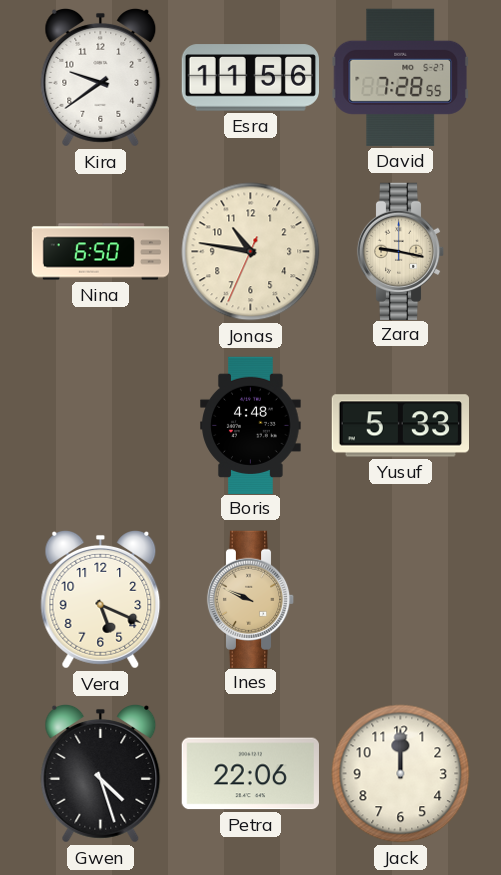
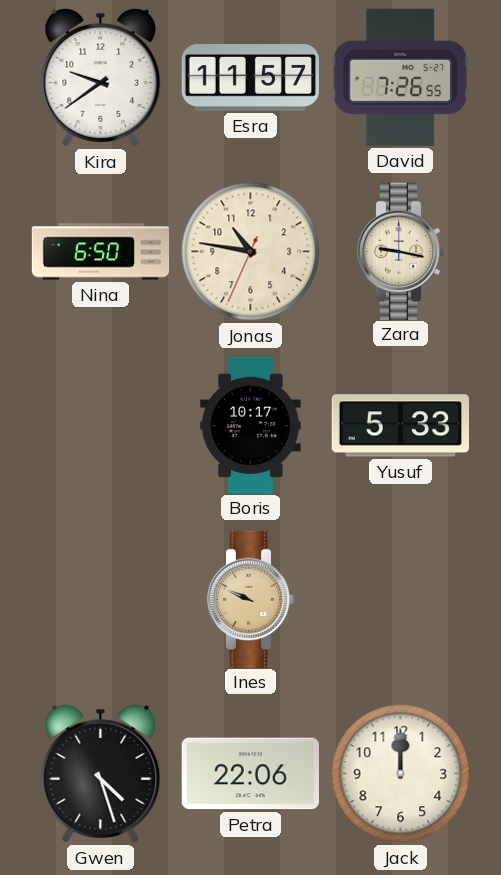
Esra: 11:56 -> 11:57
David: 7:28 -> 7:26
Boris: 4:48 -> 10:17
Vera: 5:19 -> none
